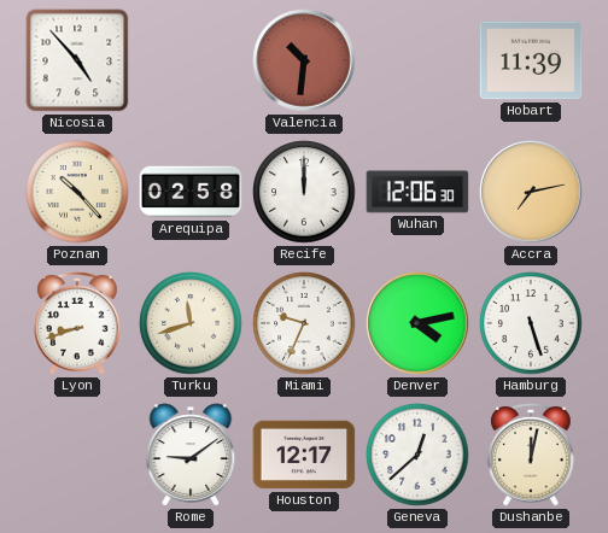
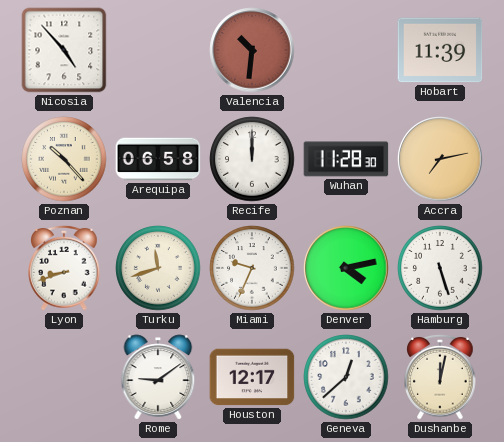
Arequipa: 02:58 -> 06:58
Wuhan: 12:06 -> 11:28
